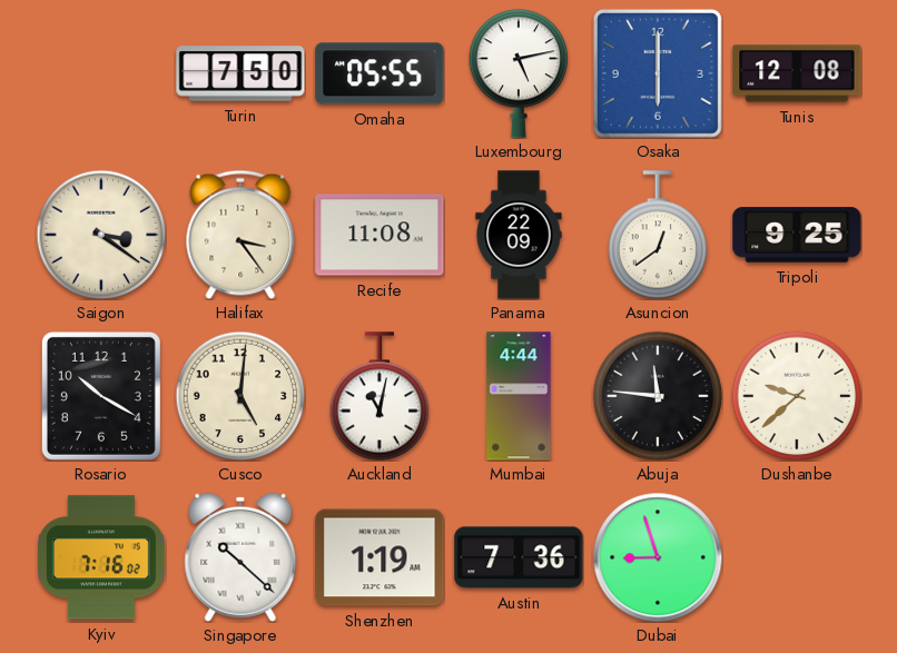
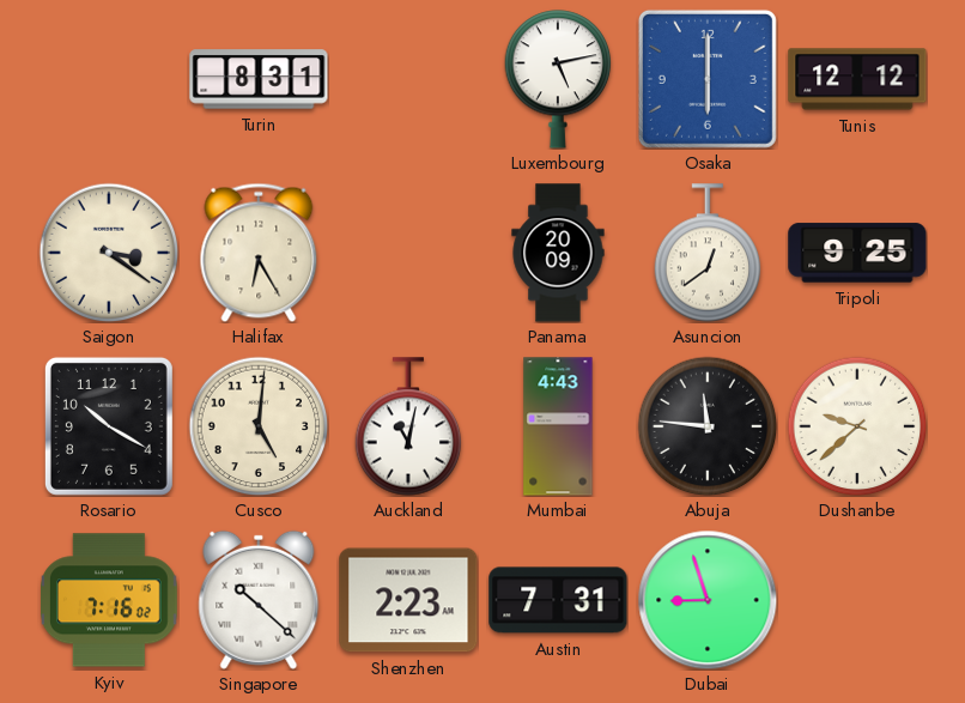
Turin: 7:50 -> 8:31
Omaha: 05:55 -> none
Tunis: 12:08 -> 12:12
Halifax: 3:24 -> 6:25
Recife: 11:08 -> none
Panama: 22:09 -> 20:09
Mumbai: 4:44 -> 4:43
Shenzhen: 1:19 -> 2:23
Austin: 7:36 -> 7:31
